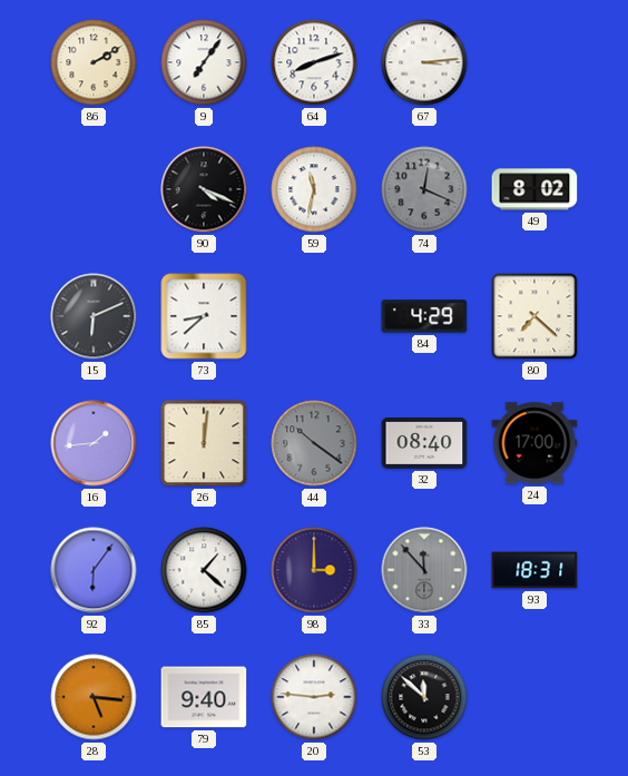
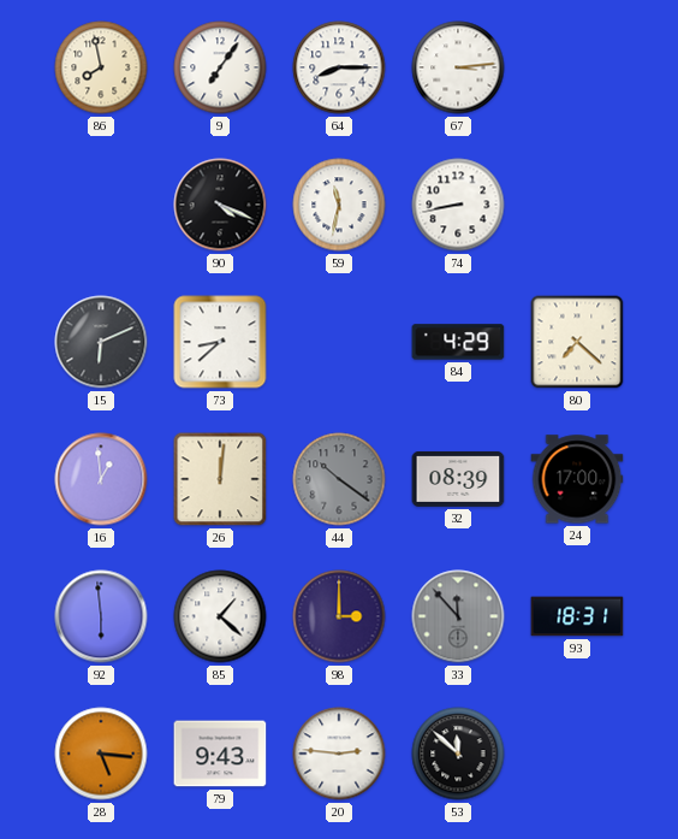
86: 2:10 -> 7:58
64: 8:12 -> 8:15
74: 12:19 -> 8:43
74 dial: grey -> white
49: 8:02 -> none
16: 1:44 -> 12:59
32: 08:40 -> 08:39
92: 6:06 -> 5:59
79: 9:40 -> 9:43
